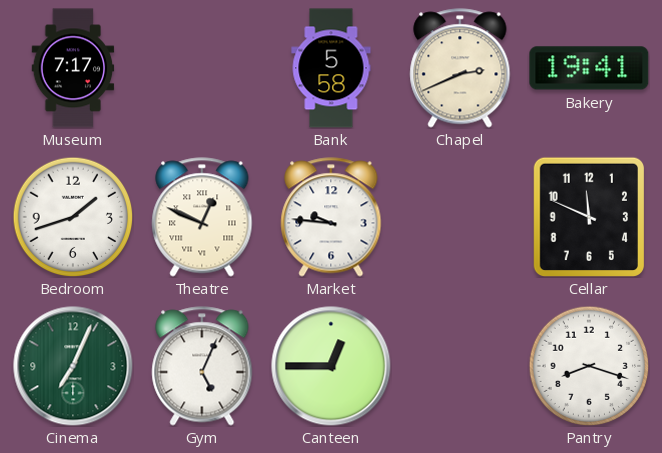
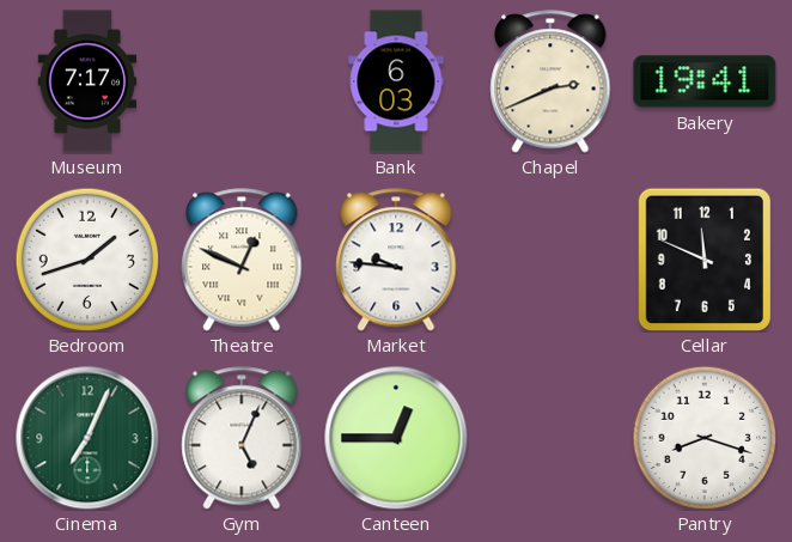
Bank: 5:58 -> 6:03
